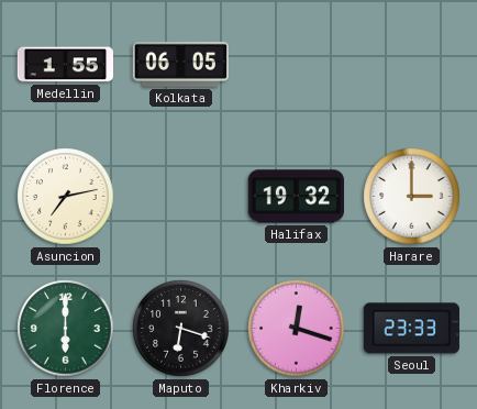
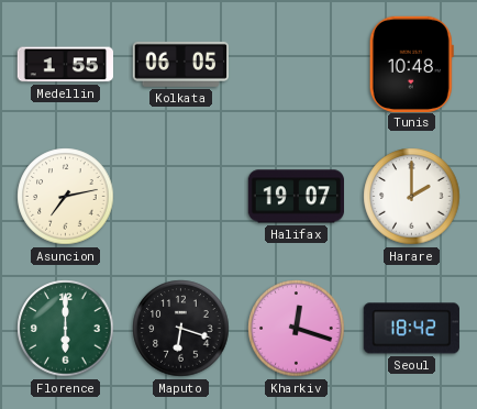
Tunis: none -> 10:48
Halifax: 19:32 -> 19:07
Harare: 3:00 -> 2:00
Seoul: 23:33 -> 18:42
